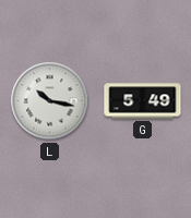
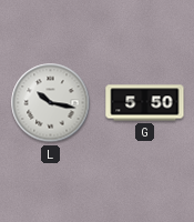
G: 5:49 -> 5:50
